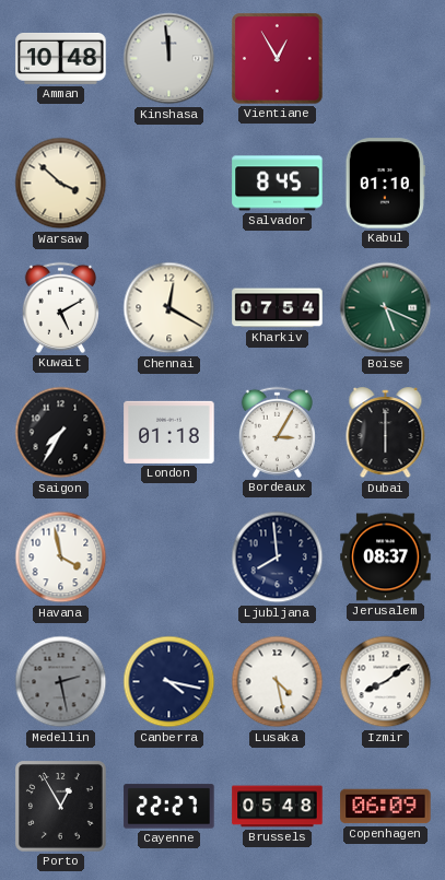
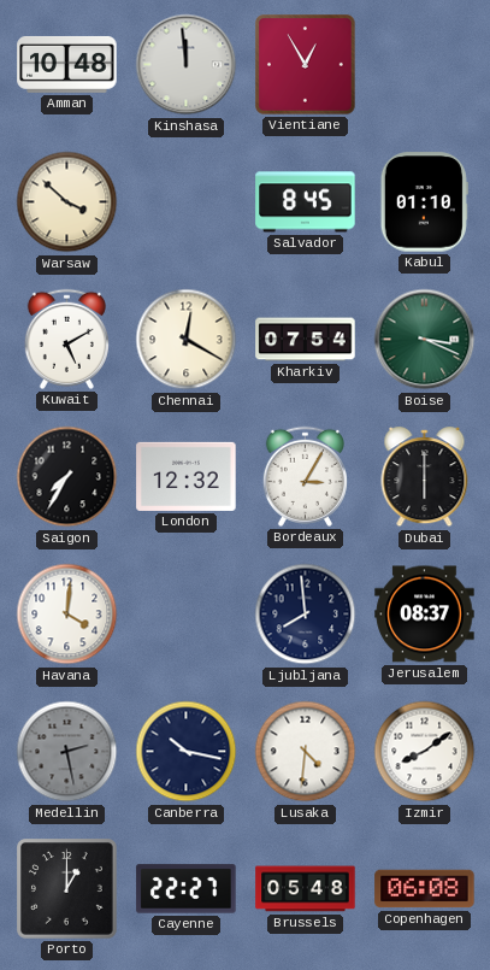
Boise: 5:19 -> 3:19
London: 01:18 -> 12:32
Havana: 3:58 -> 4:01
Canberra: 4:17 -> 10:17
Lusaka: 4:28 -> 4:31
Porto: 12:55 -> 1:00
Copenhagen: 06:09 -> 06:08
